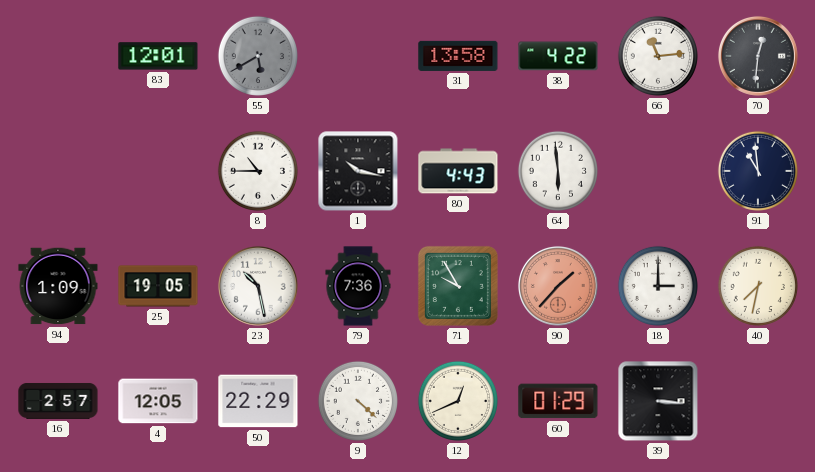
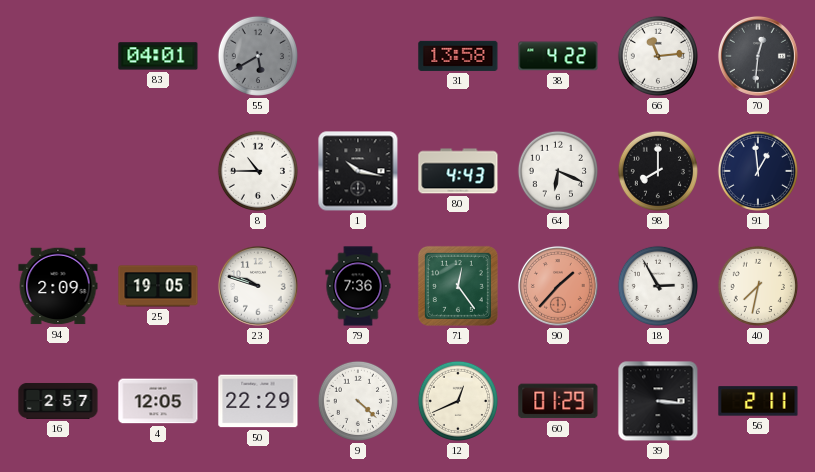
83: 12:01 -> 04:01
64: 5:59 -> 6:19
98: none -> 8:00
91: 10:59 -> 12:59
94: 1:09 -> 2:09
23: 10:28 -> 9:48
71: 9:55 -> 12:24
18: 3:00 -> 2:55
56: none -> 2:11
